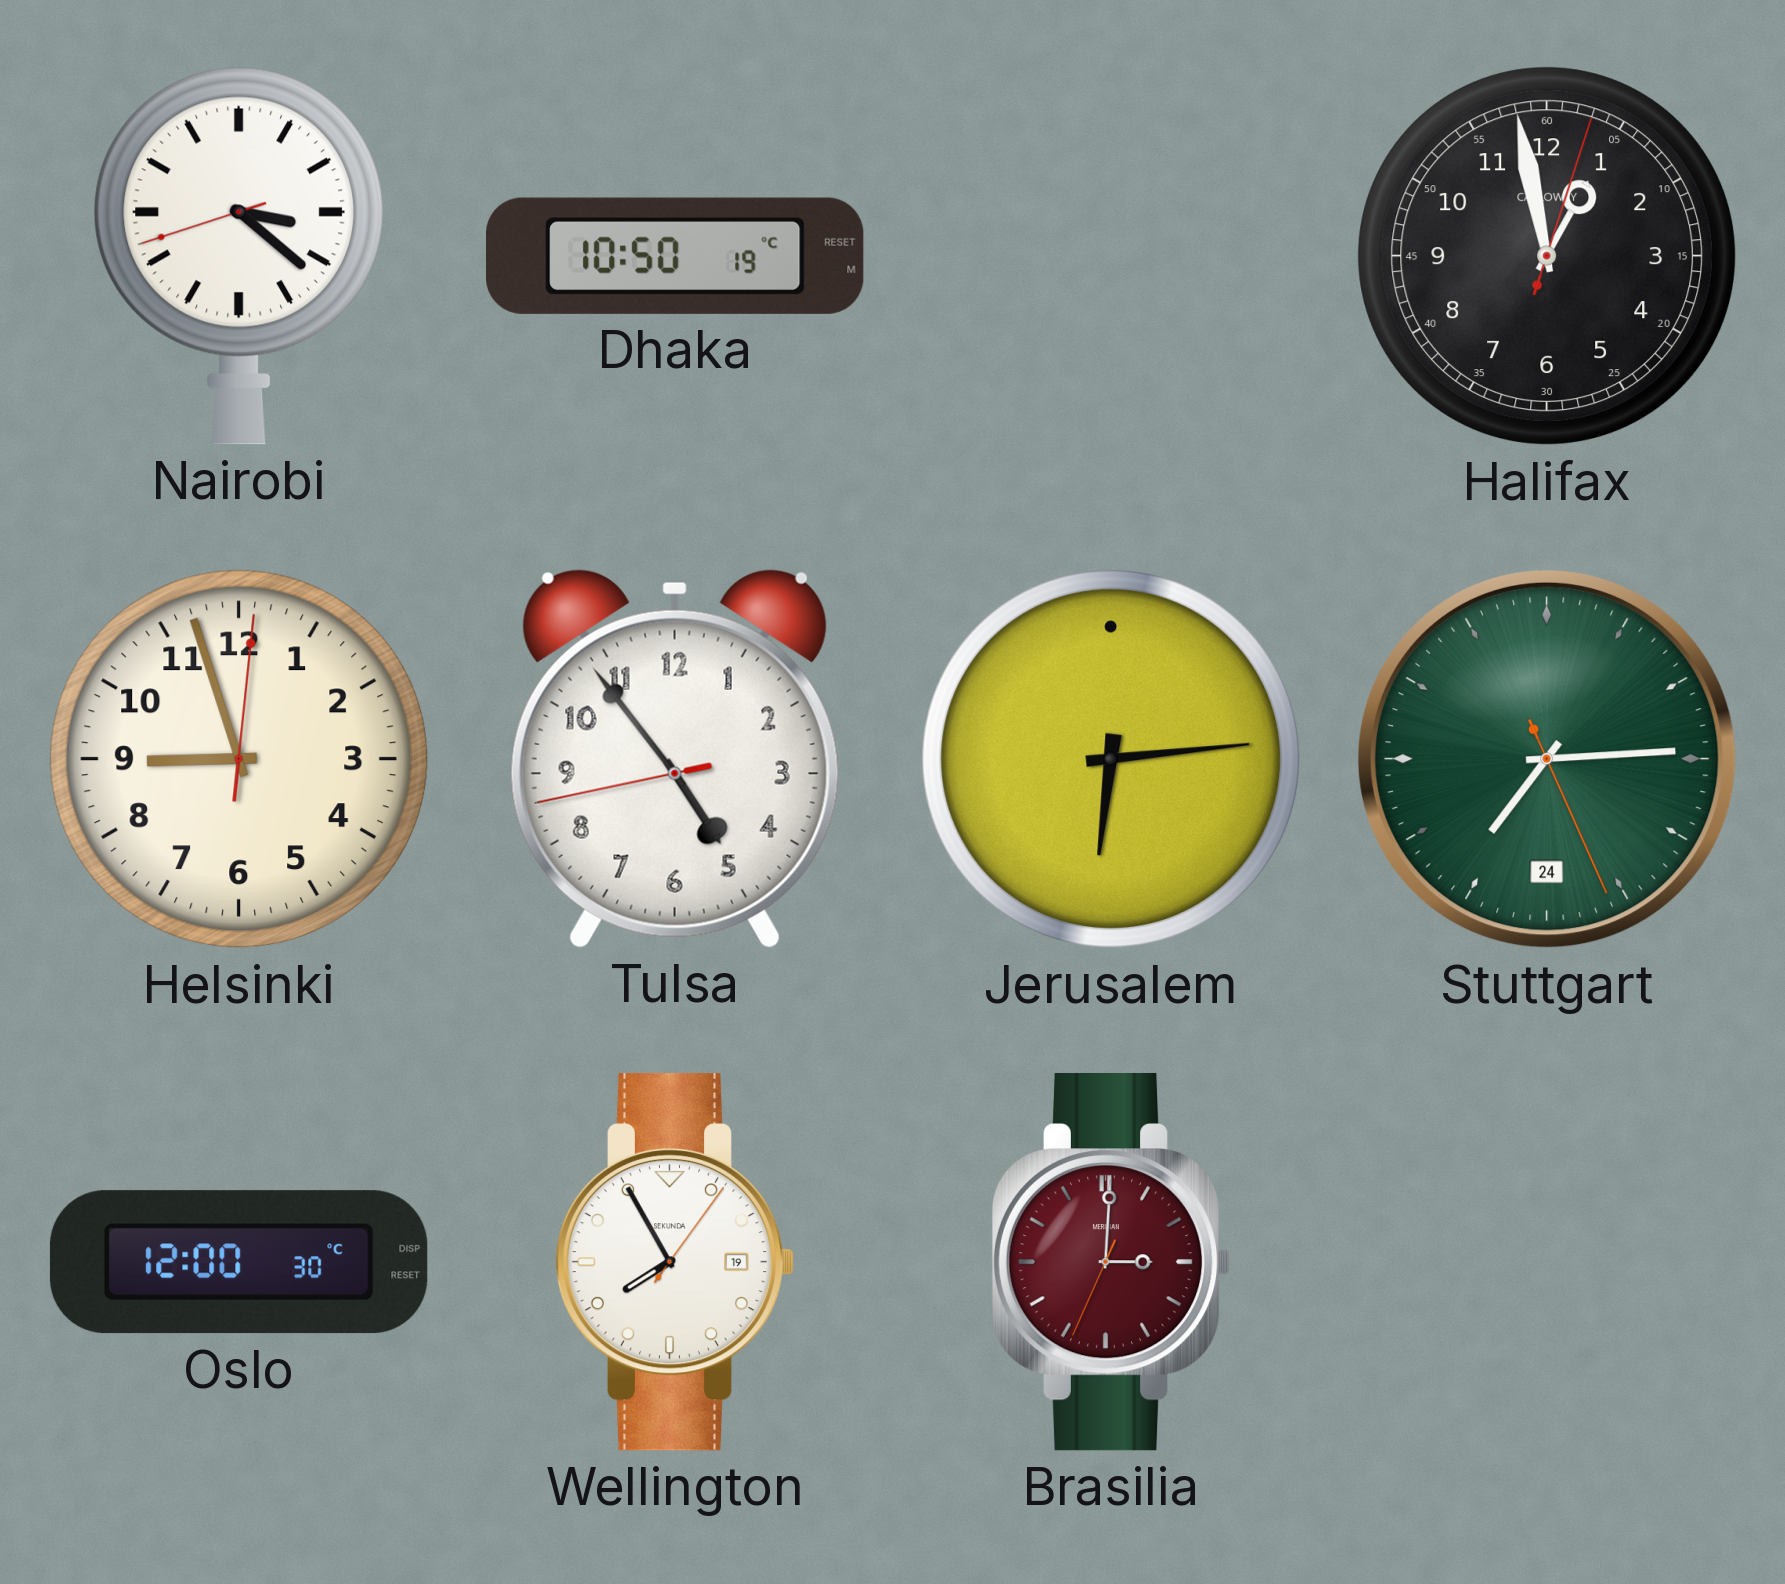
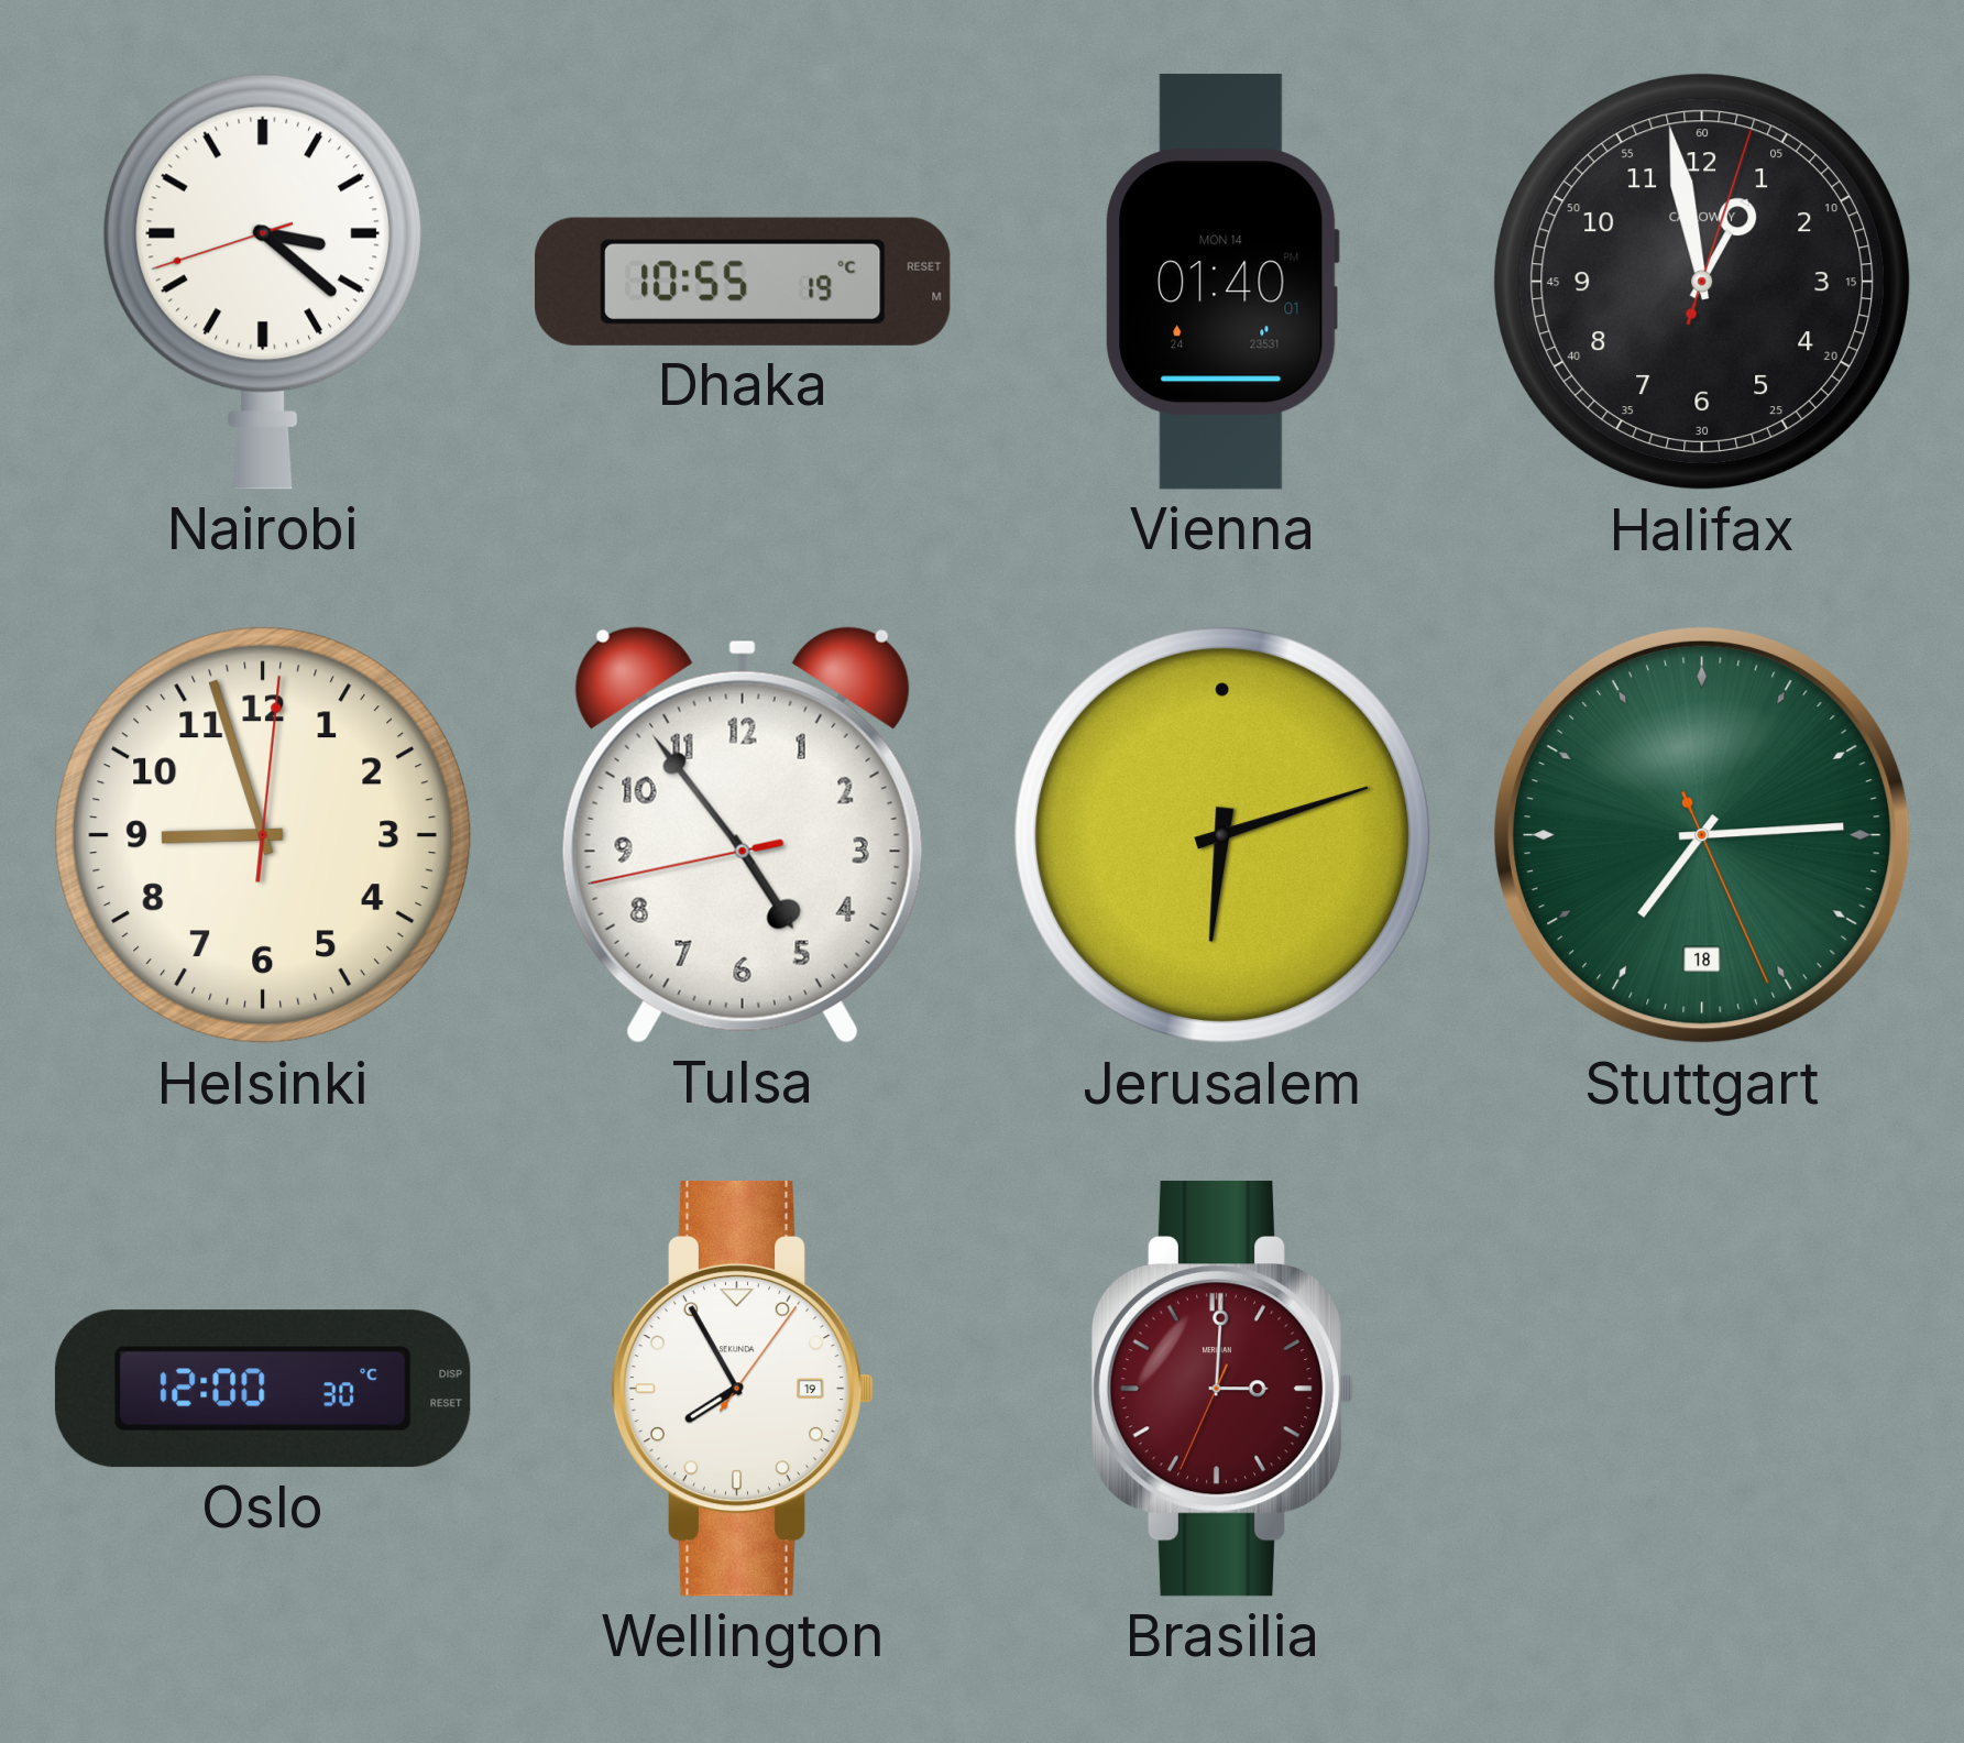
Dhaka: 10:50 -> 10:55
Vienna: none -> 01:40
Jerusalem: 6:14 -> 6:12
Stuttgart date: 24 -> 18
